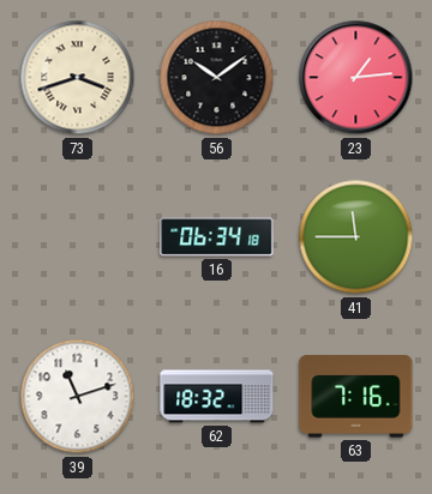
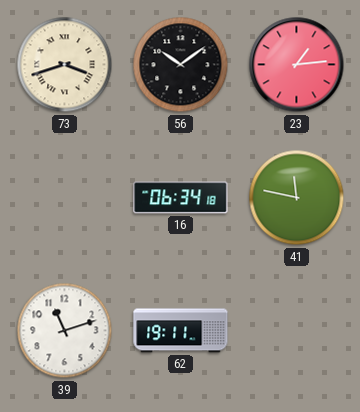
41: 11:45 -> 11:47
62: 18:32 -> 19:11
63: 7:16 -> none
